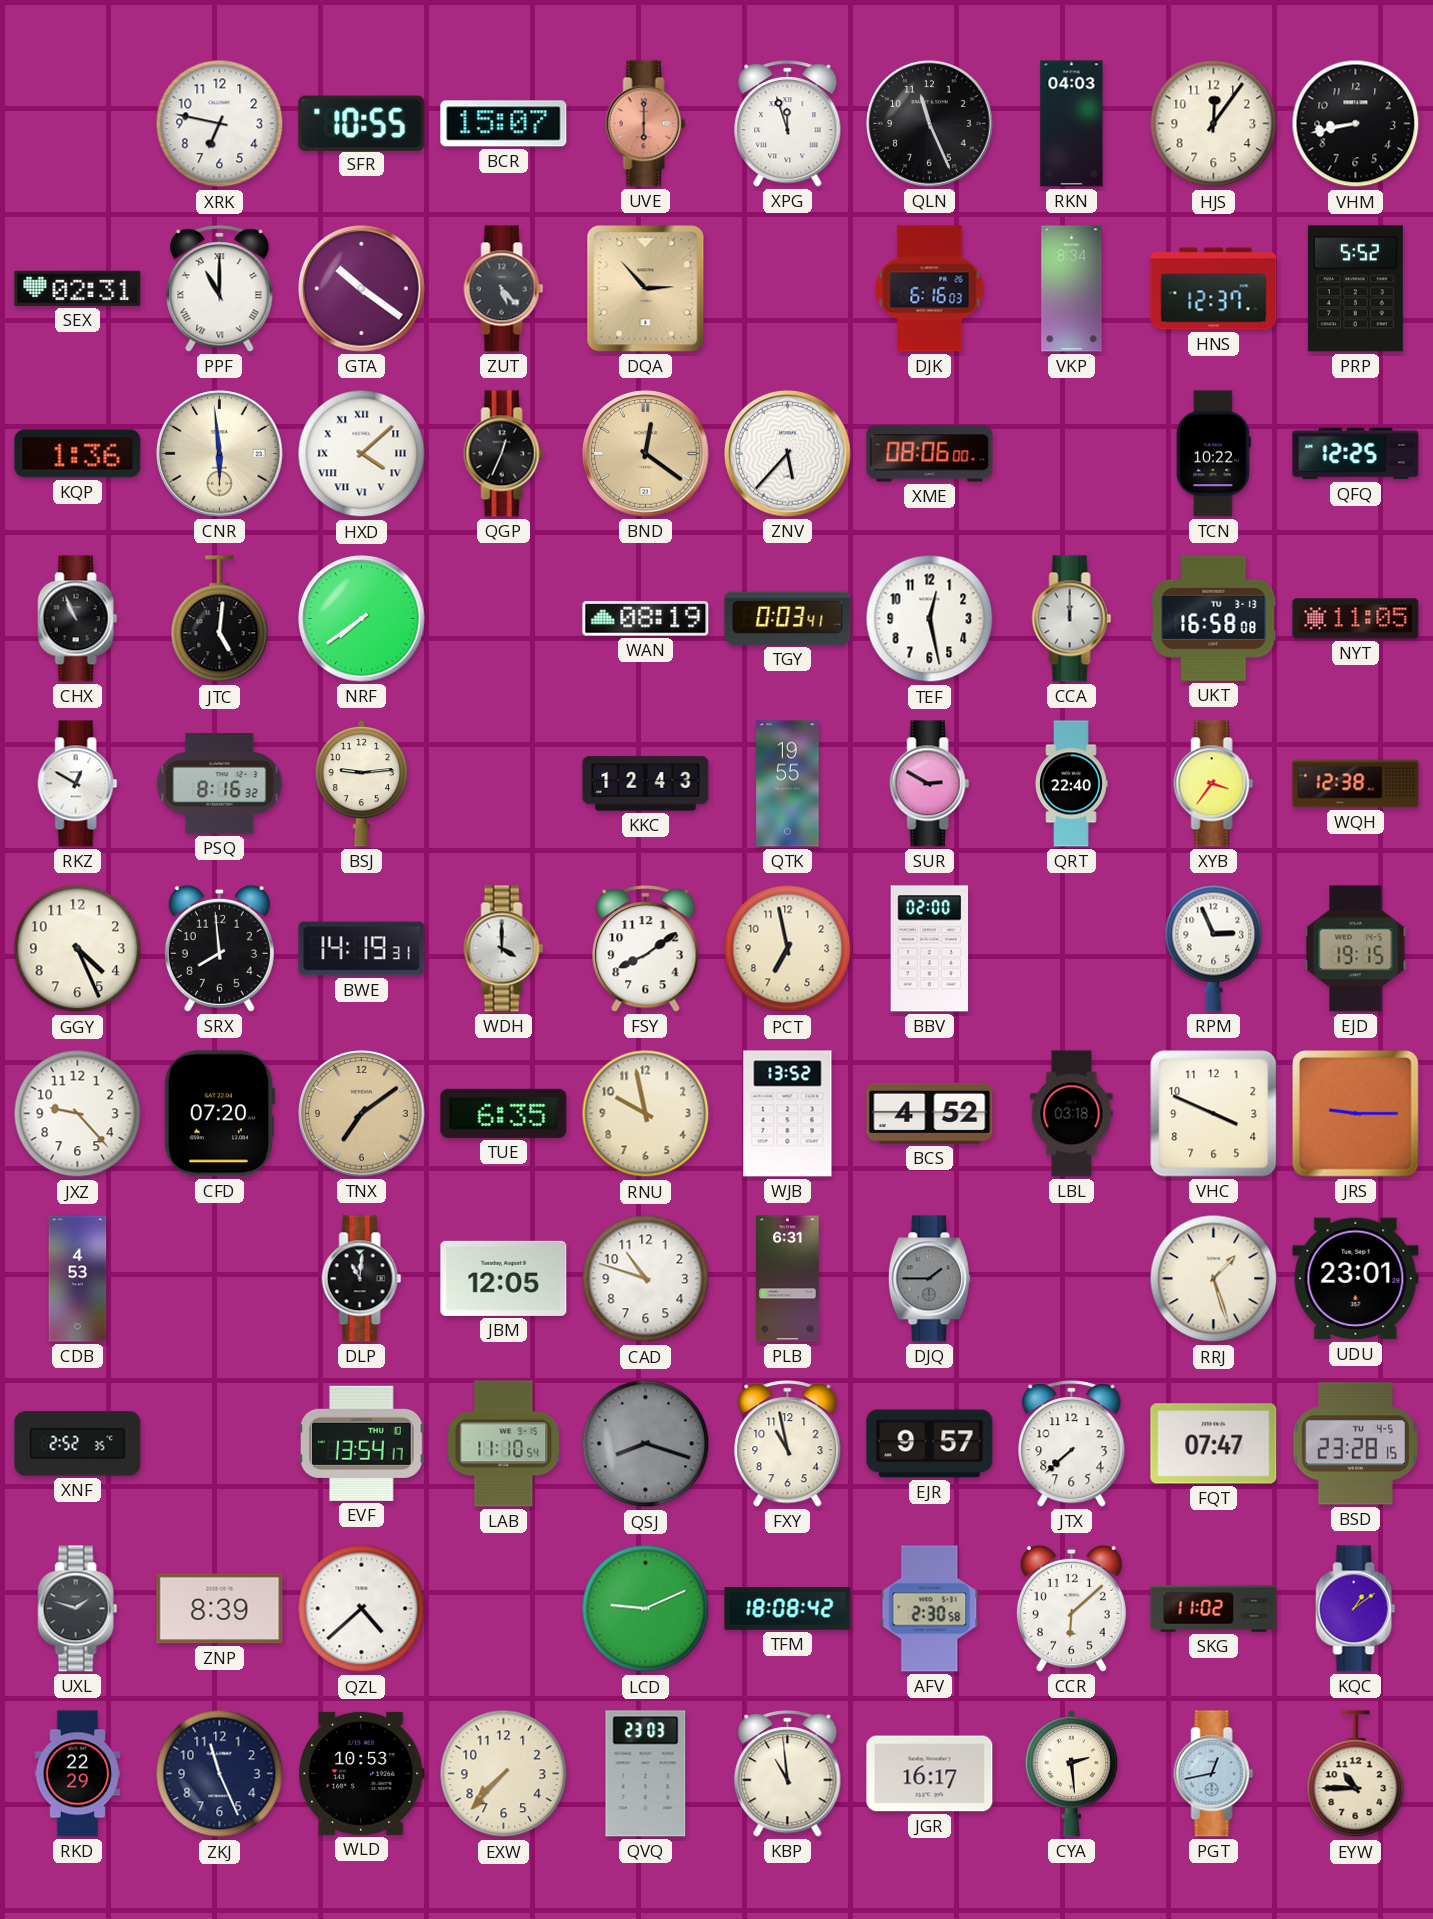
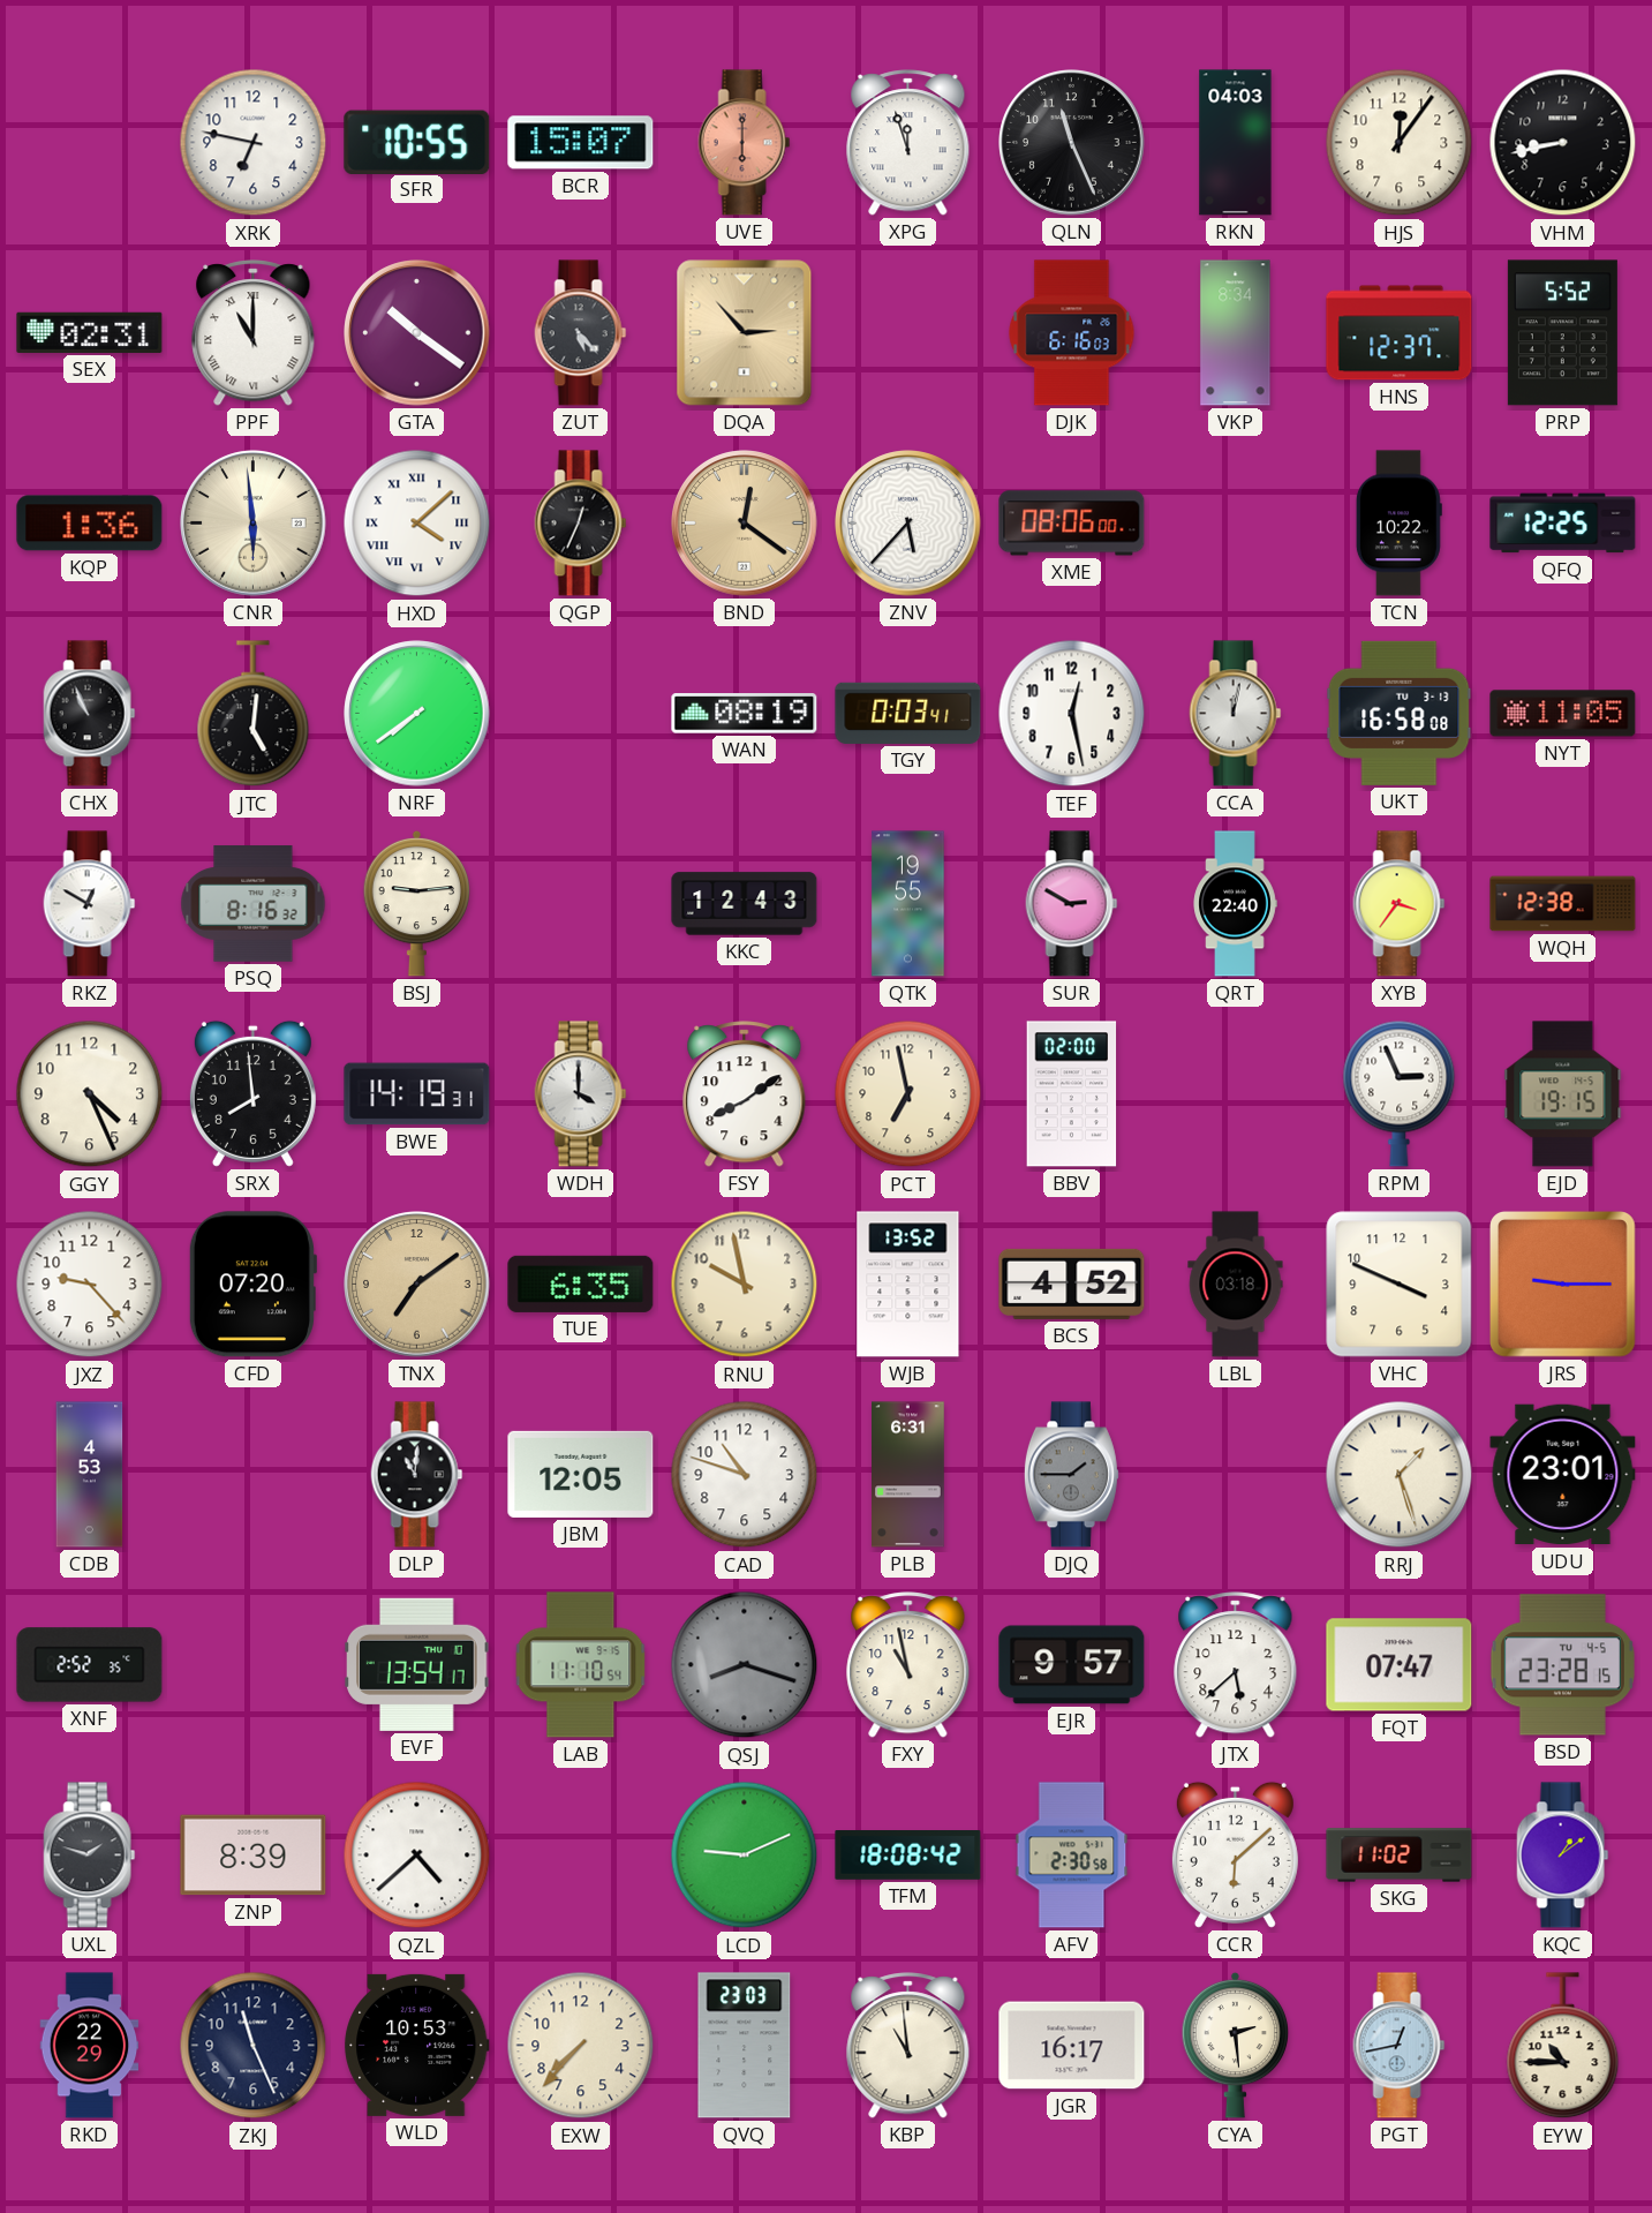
CCA: 12:00 -> 12:02
JTX: 7:38 -> 5:38
